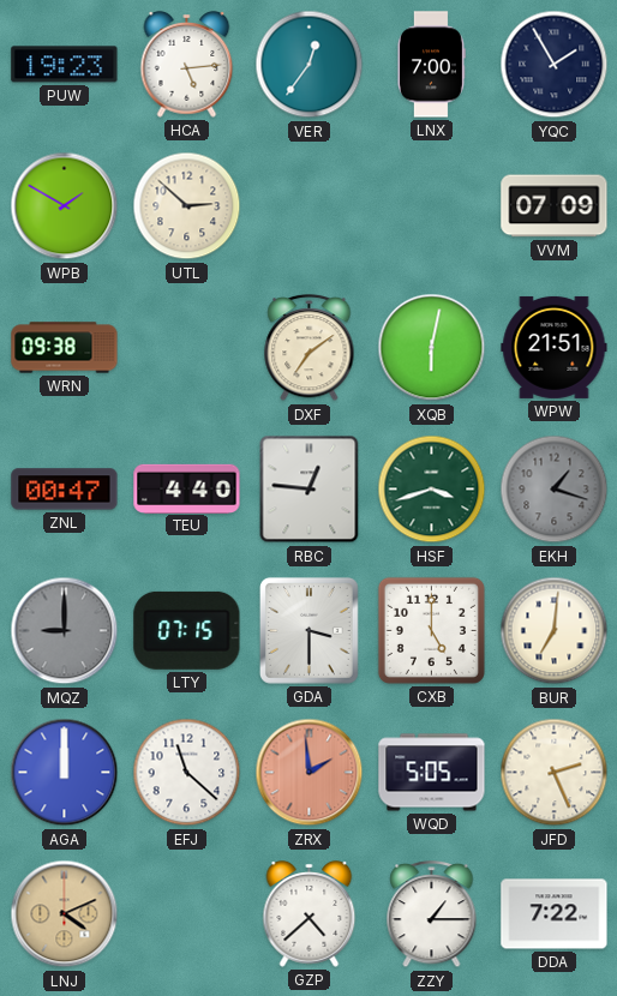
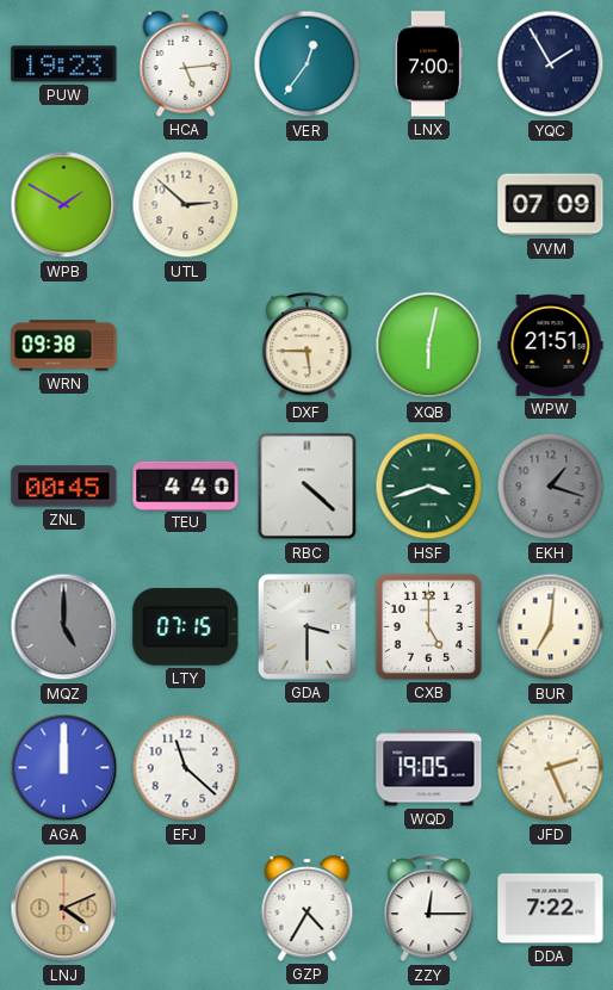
DXF: 7:09 -> 5:45
ZNL: 00:47 -> 00:45
RBC: 12:46 -> 4:22
MQZ: 9:00 -> 5:00
ZRX: 1:59 -> none
WQD: 5:05 -> 19:05
GZP: 4:38 -> 4:35
ZZY: 1:15 -> 12:15
